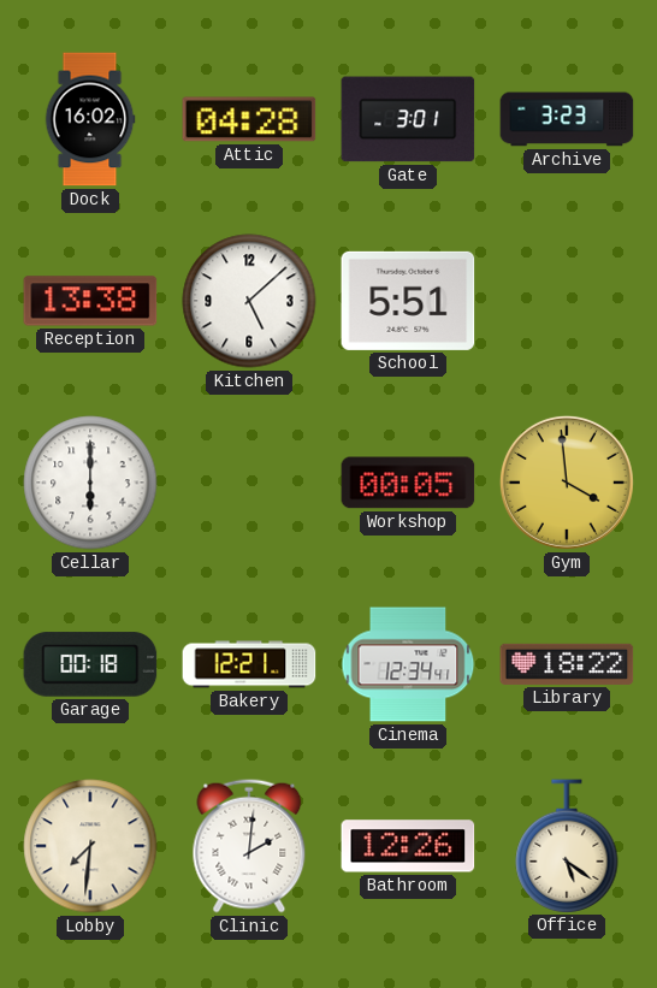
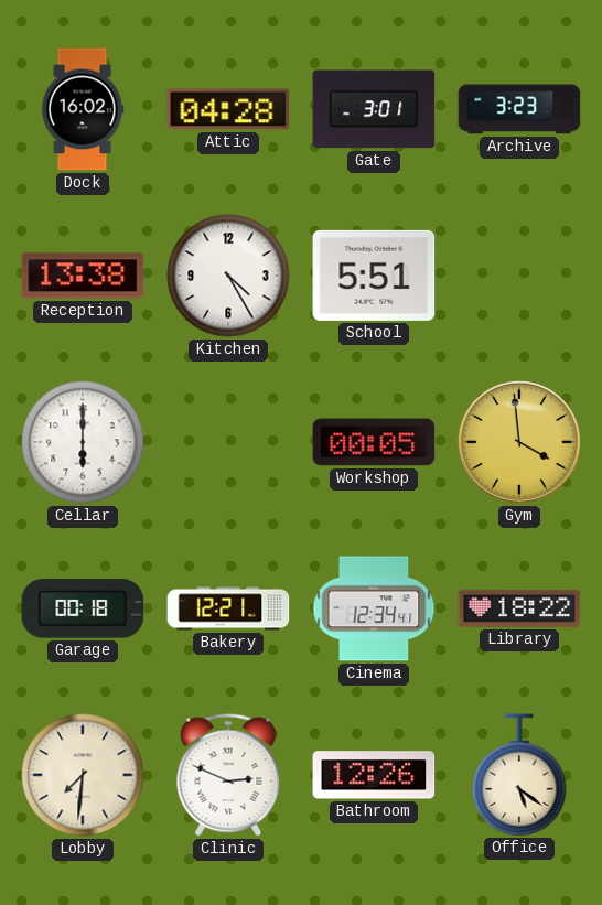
Kitchen: 5:08 -> 4:25
Clinic: 2:01 -> 2:49
